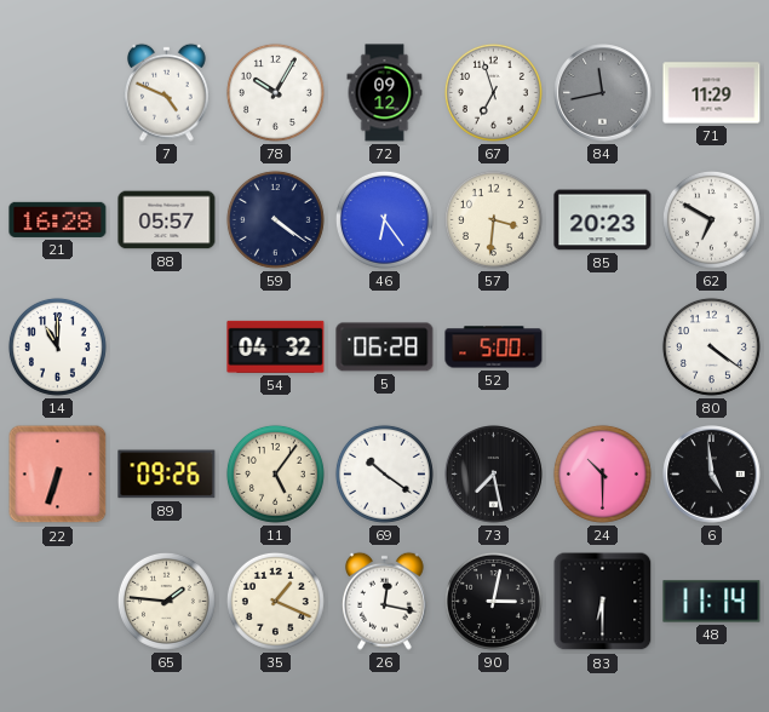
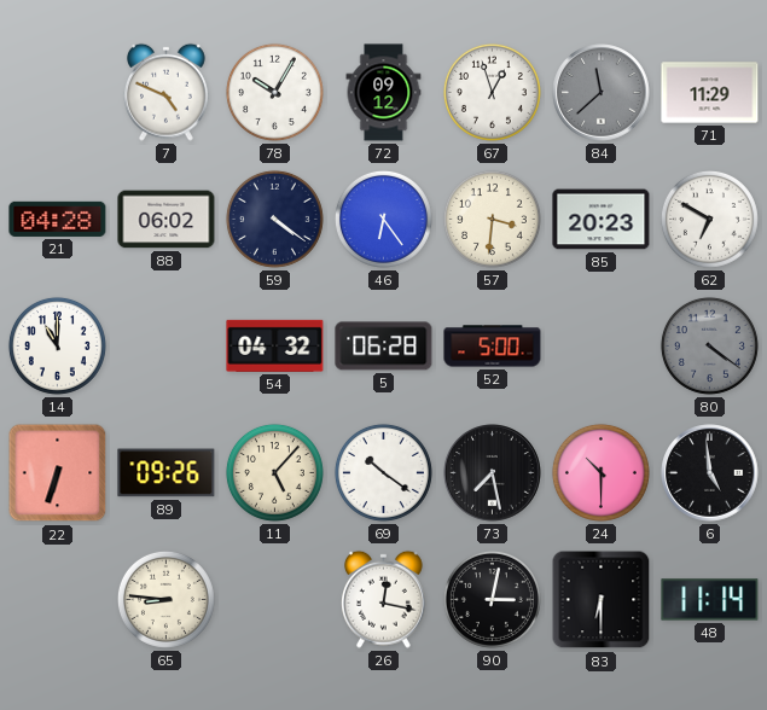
67: 6:57 -> 12:57
84: 11:43 -> 11:38
21: 16:28 -> 04:28
88: 05:57 -> 06:02
80 dial: white -> grey
11: 5:06 -> 5:07
65: 1:46 -> 8:46
35: 1:19 -> none
